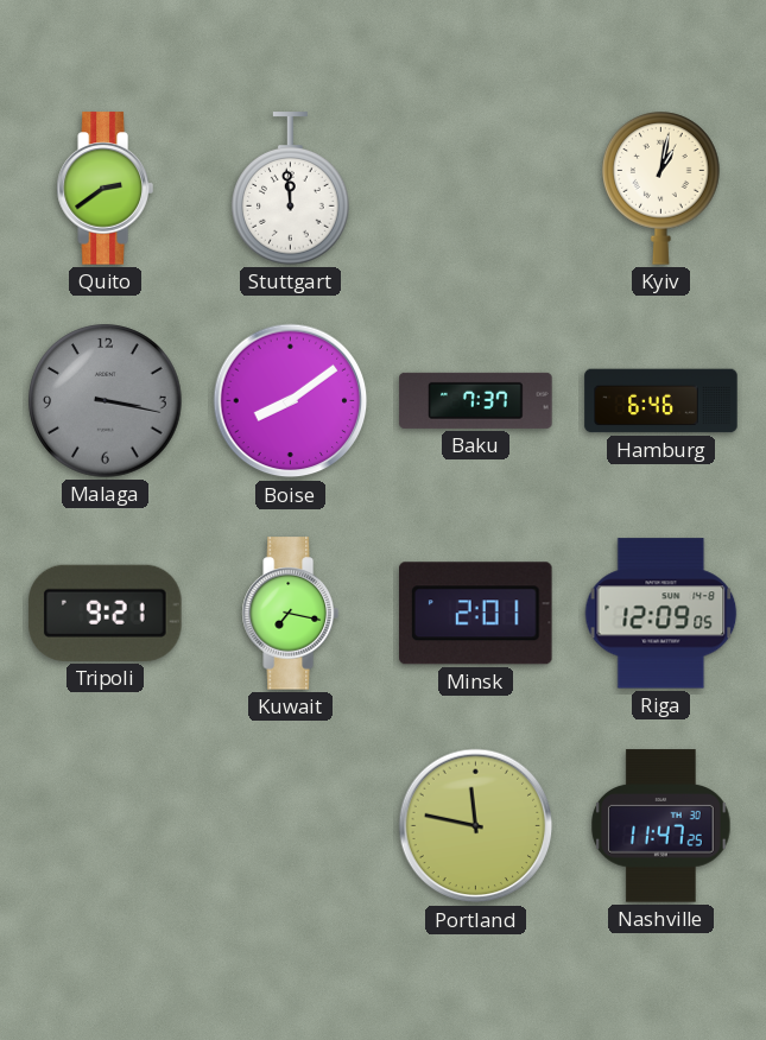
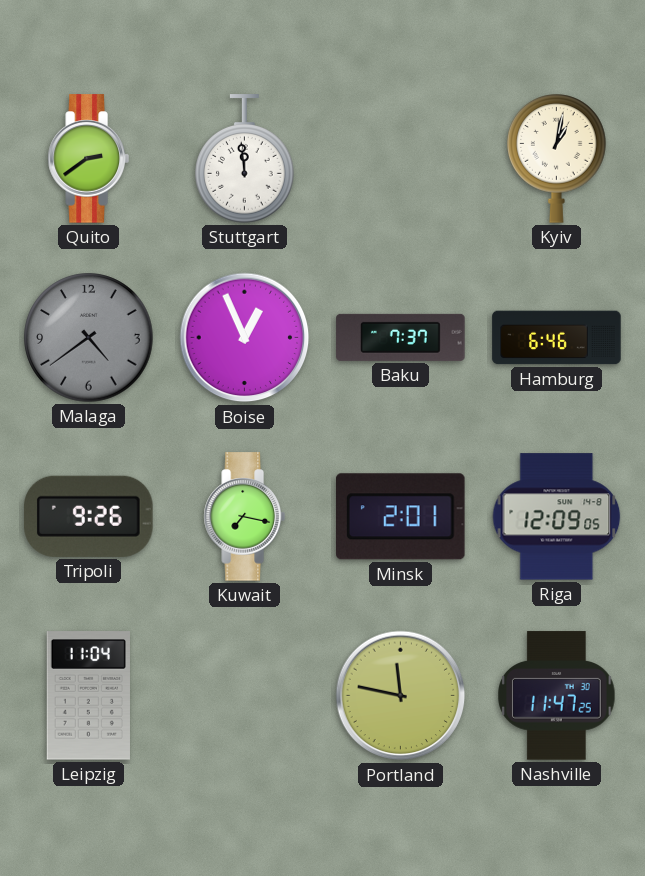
Malaga: 3:17 -> 4:39
Boise: 8:09 -> 12:56
Tripoli: 9:21 -> 9:26
Leipzig: none -> 11:04
